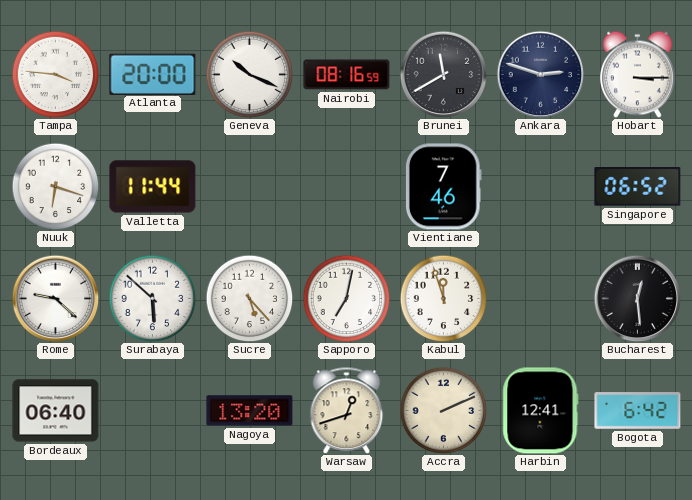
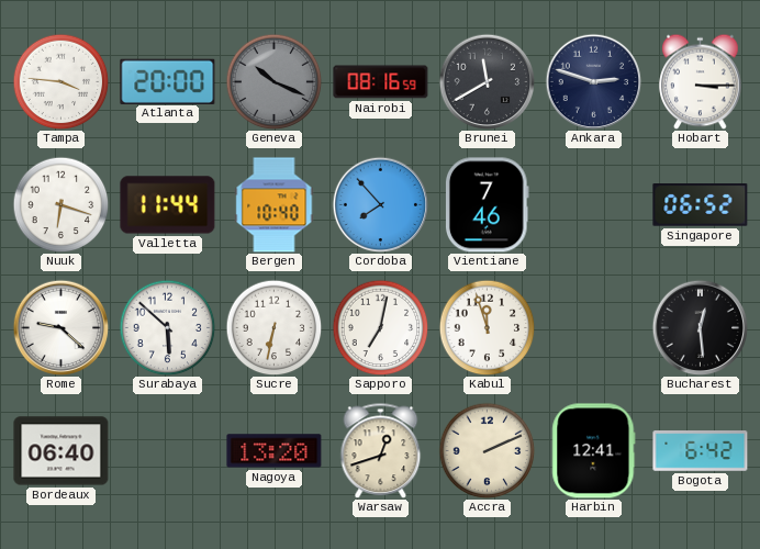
Geneva dial: white -> grey
Bergen: none -> 10:40
Cordoba: none -> 7:53
Sucre: 5:23 -> 6:32
